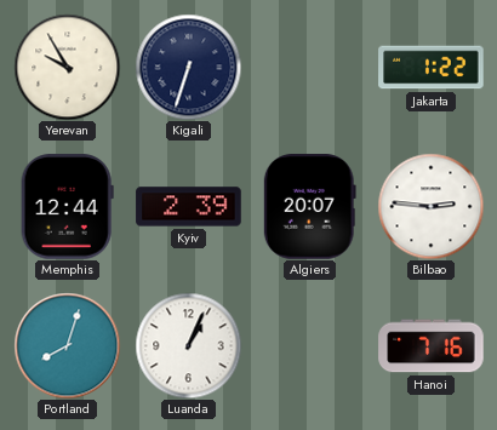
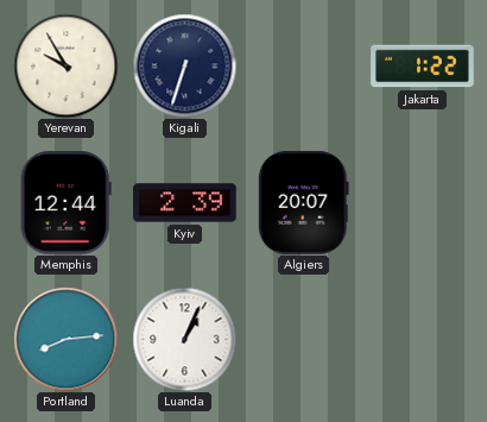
Bilbao: 2:46 -> none
Portland: 8:03 -> 8:14
Hanoi: 7:16 -> none
